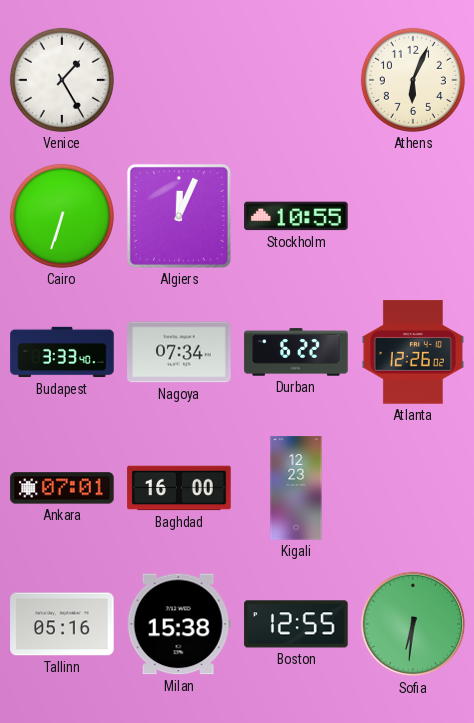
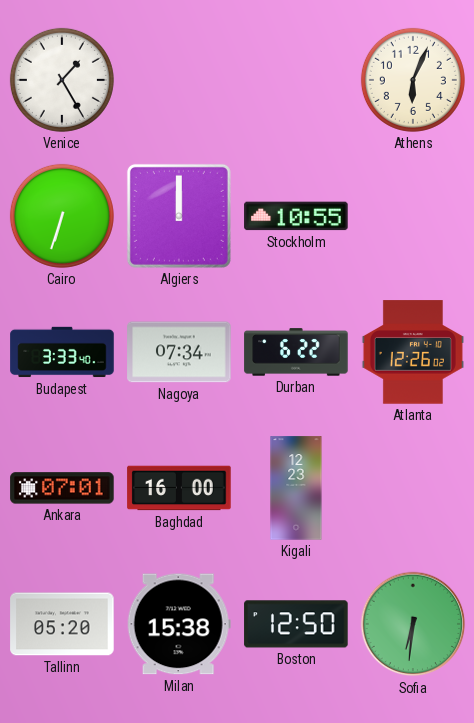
Algiers: 12:04 -> 12:00
Tallinn: 05:16 -> 05:20
Boston: 12:55 -> 12:50
